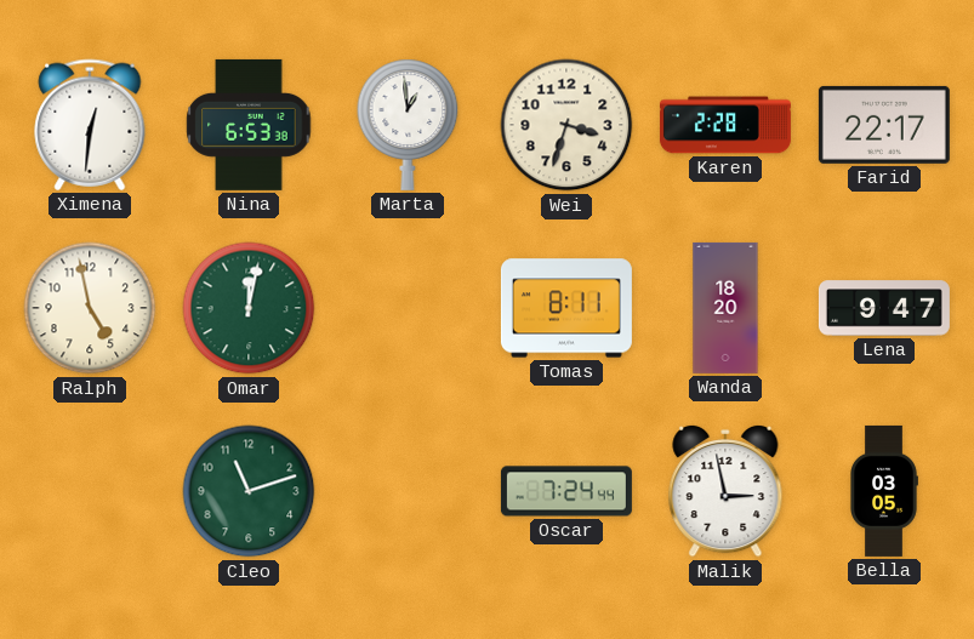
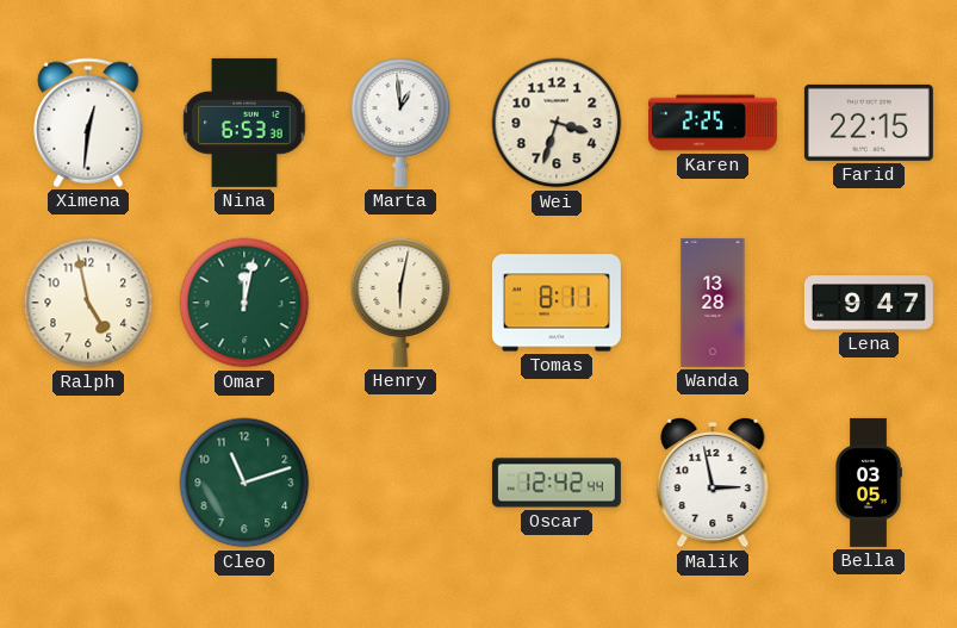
Karen: 2:28 -> 2:25
Farid: 22:17 -> 22:15
Henry: none -> 6:02
Wanda: 18:20 -> 13:28
Oscar: 7:24 -> 12:42
